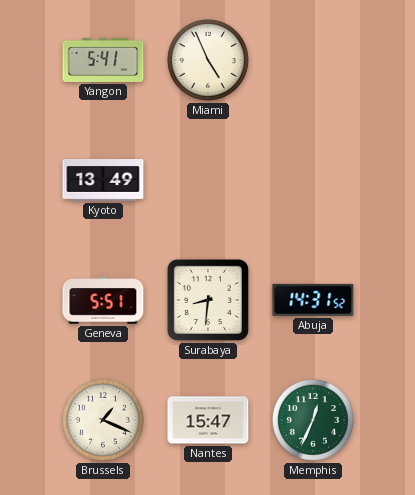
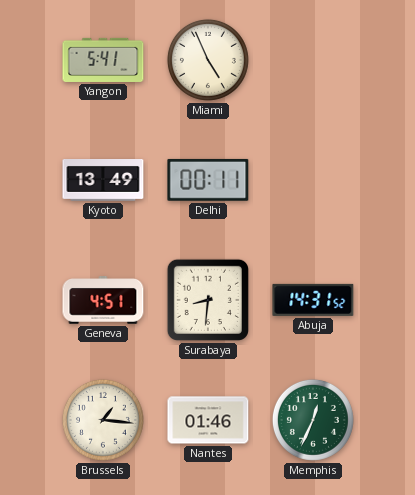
Delhi: none -> 00:11
Geneva: 5:51 -> 4:51
Brussels: 1:19 -> 1:16
Nantes: 15:47 -> 01:46
